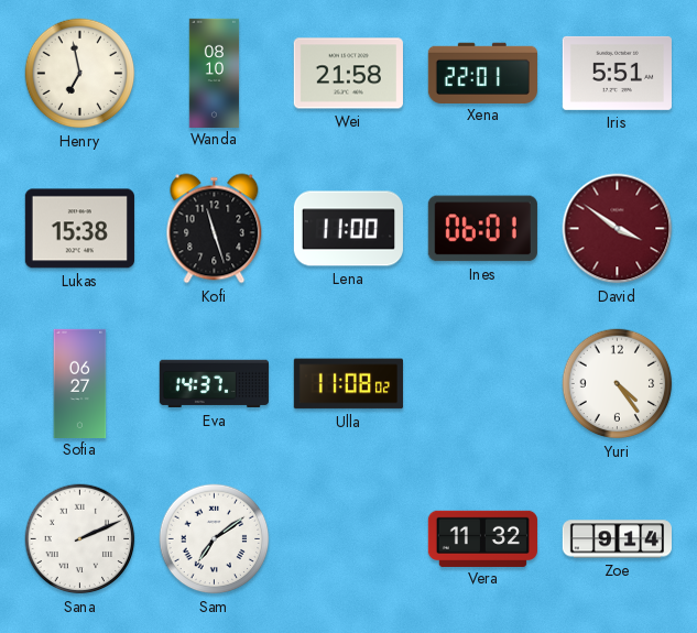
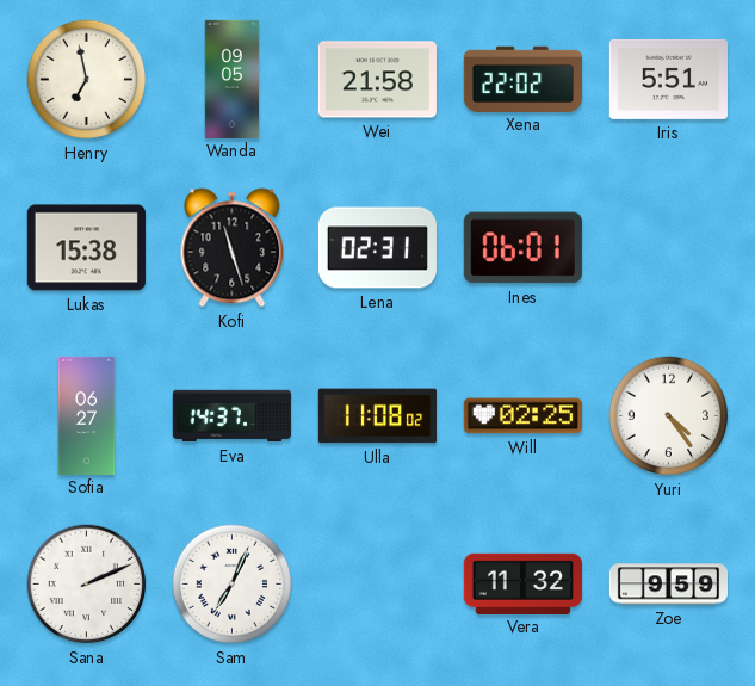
Wanda: 08:10 -> 09:05
Xena: 22:01 -> 22:02
Lena: 11:00 -> 02:31
David: 3:51 -> none
Will: none -> 02:25
Sam: 7:09 -> 7:04
Zoe: 9:14 -> 9:59
